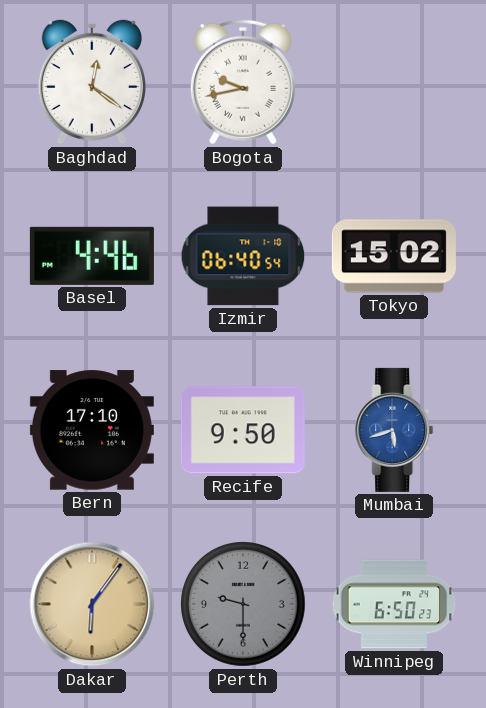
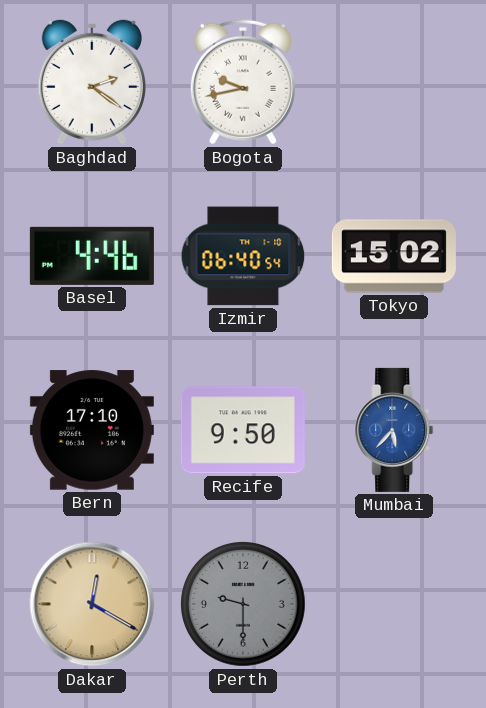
Baghdad: 12:21 -> 2:21
Mumbai: 5:42 -> 5:37
Dakar: 6:06 -> 12:20
Winnipeg: 6:50 -> none
